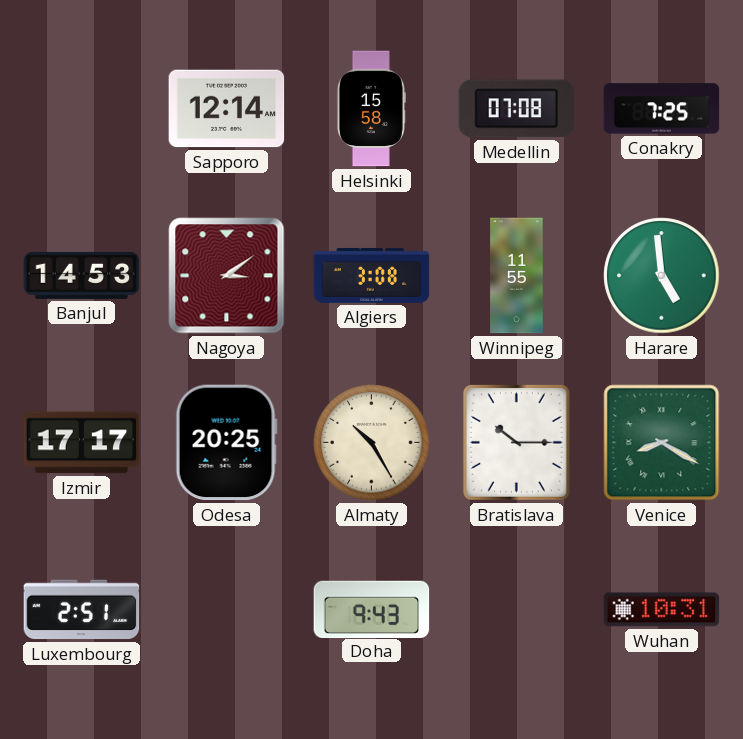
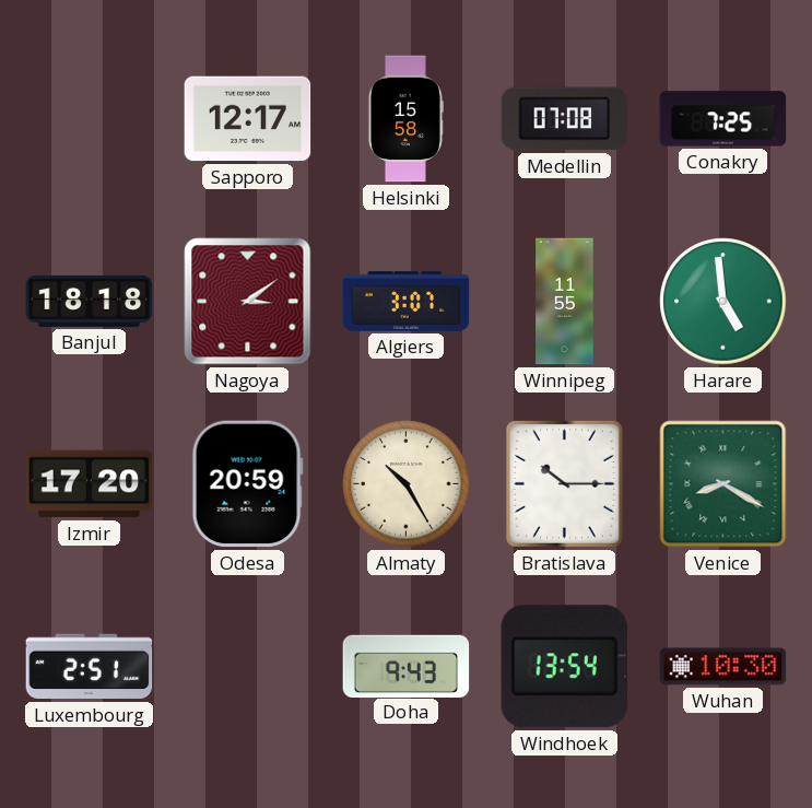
Sapporo: 12:14 -> 12:17
Banjul: 14:53 -> 18:18
Algiers: 3:08 -> 3:07
Izmir: 17:17 -> 17:20
Odesa: 20:25 -> 20:59
Windhoek: none -> 13:54
Wuhan: 10:31 -> 10:30
